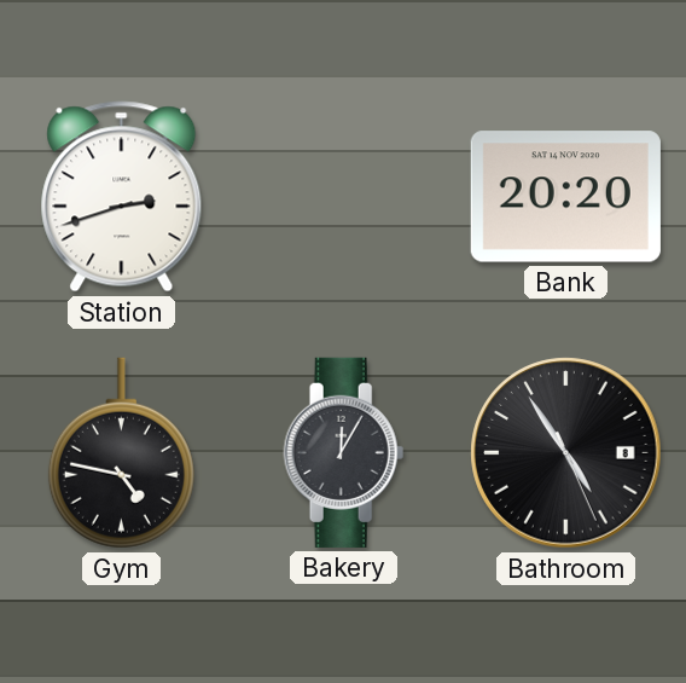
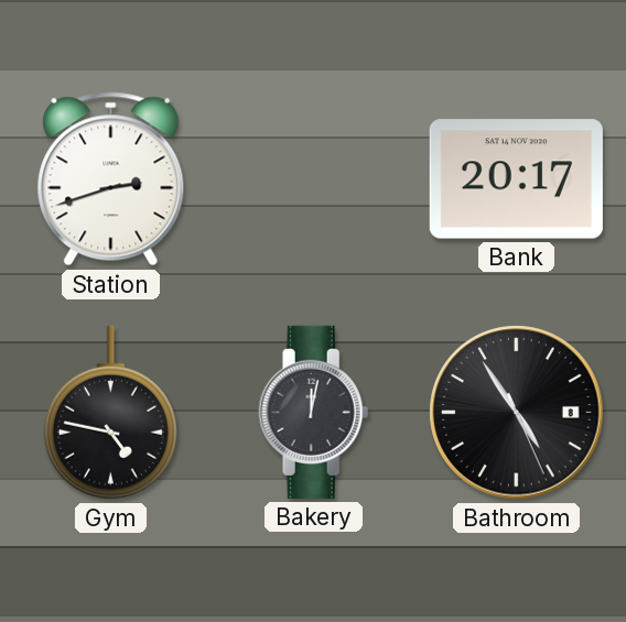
Bank: 20:20 -> 20:17
Bakery: 12:05 -> 12:02
